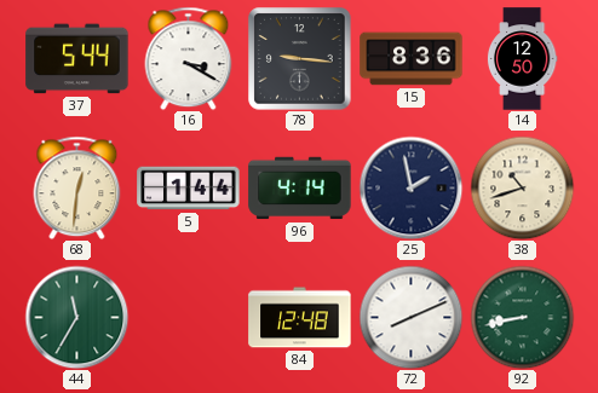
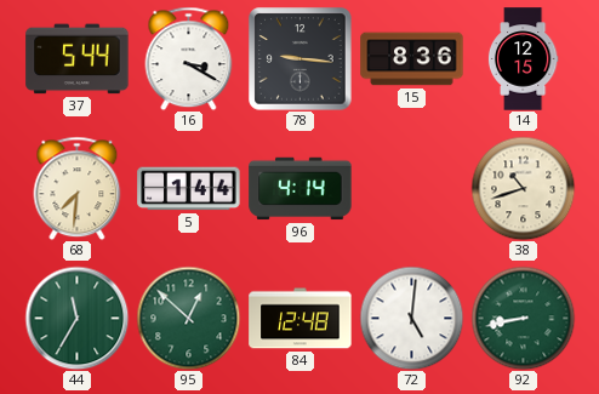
14: 12:50 -> 12:15
68: 12:31 -> 7:31
25: 1:58 -> none
95: none -> 12:52
72: 8:11 -> 5:01
